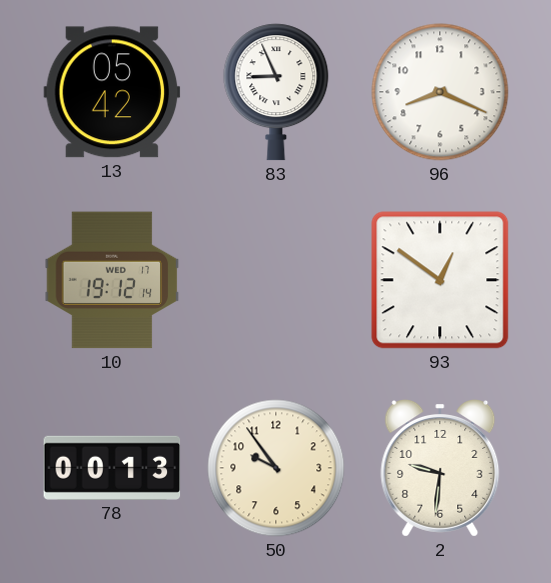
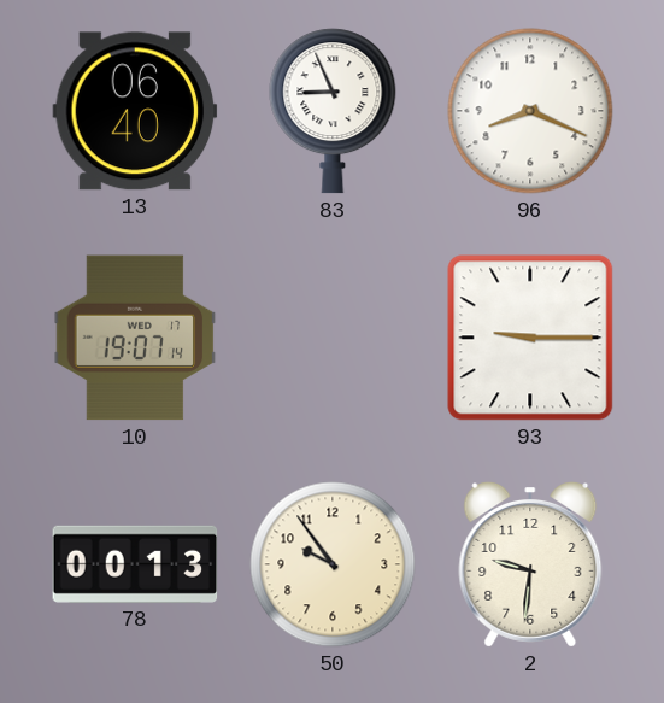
13: 05:42 -> 06:40
10: 19:12 -> 19:07
93: 12:51 -> 9:15
